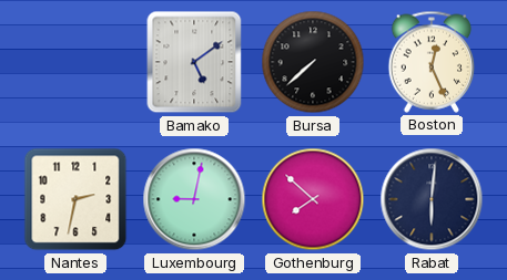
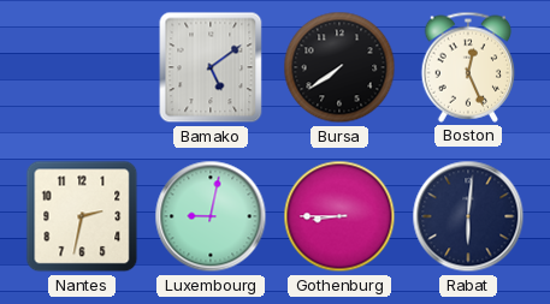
Bursa: 7:38 -> 7:39
Gothenburg: 7:52 -> 8:45
